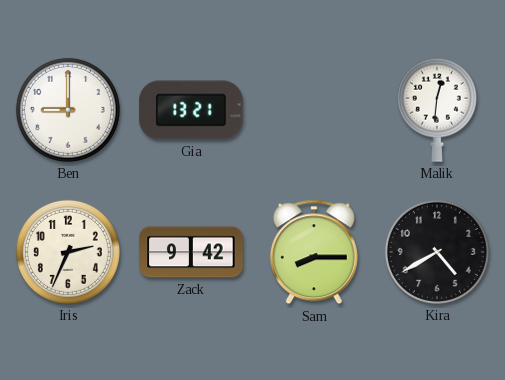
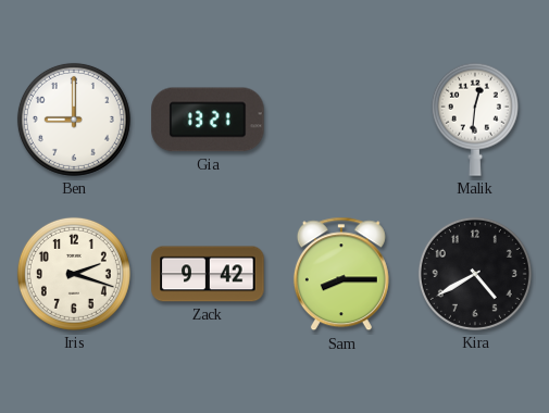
Iris: 2:34 -> 2:18
